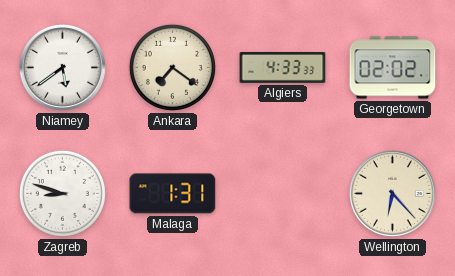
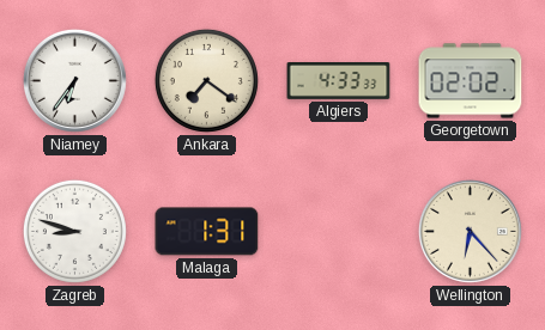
Niamey: 5:39 -> 6:36
